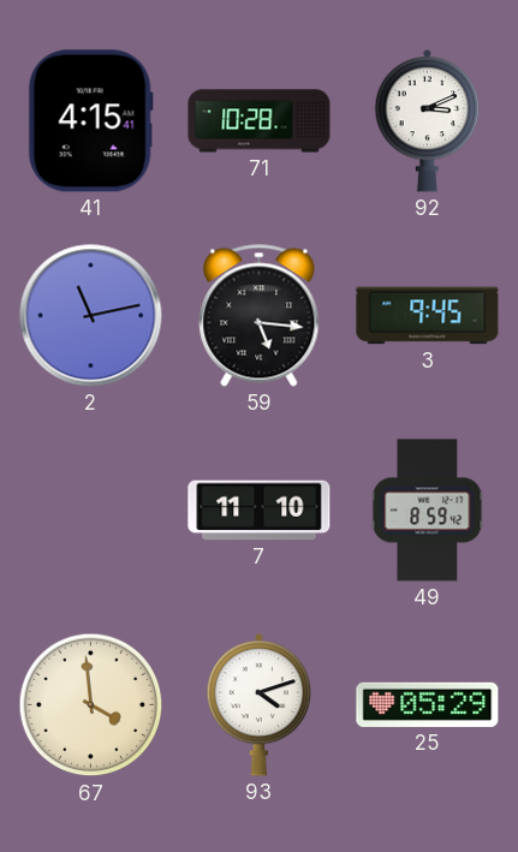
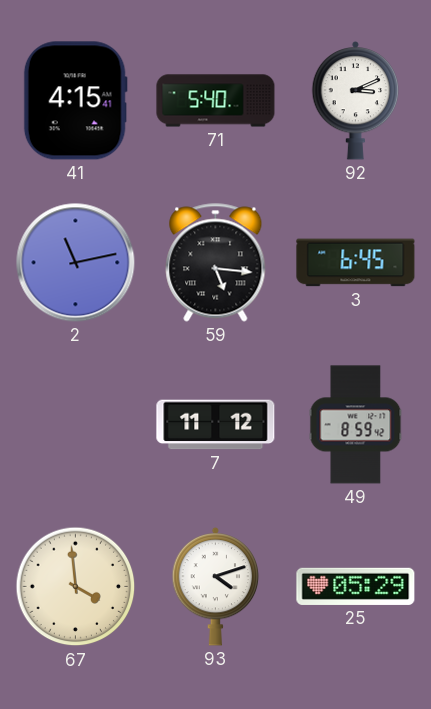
71: 10:28 -> 5:40
3: 9:45 -> 6:45
7: 11:10 -> 11:12
